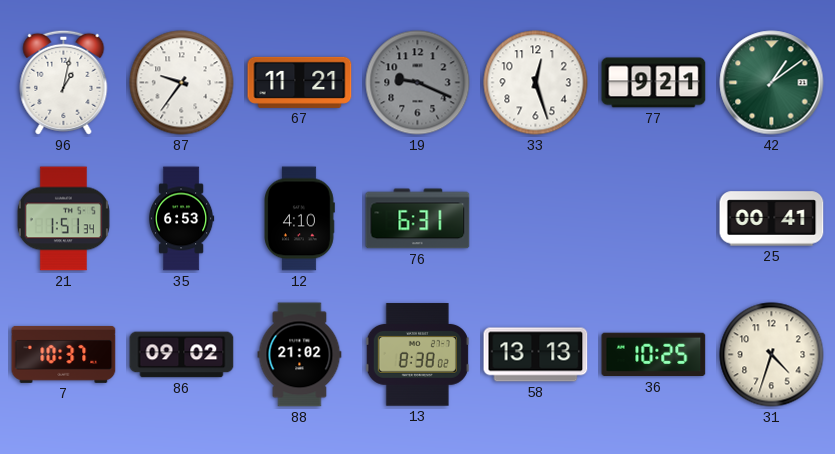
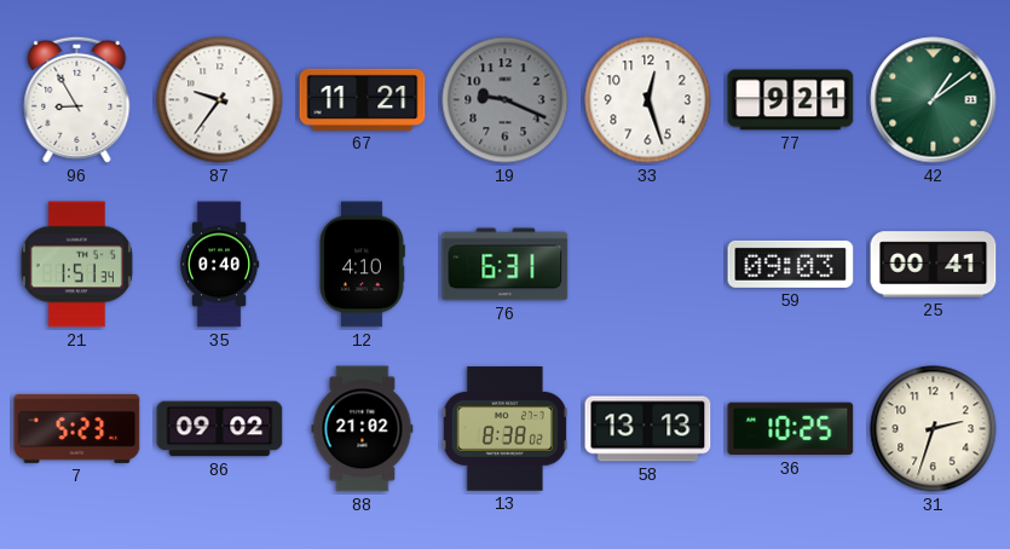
96: 1:02 -> 8:55
35: 6:53 -> 0:40
59: none -> 09:03
7: 10:37 -> 5:23
31: 4:33 -> 2:33
